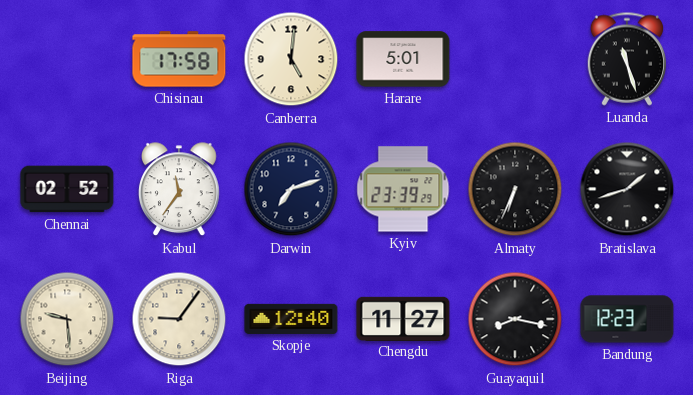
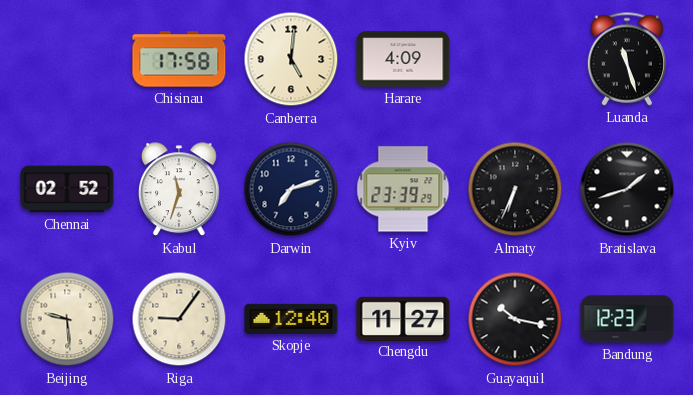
Harare: 5:01 -> 4:09
Kabul: 11:36 -> 11:33
Guayaquil: 8:17 -> 10:17
